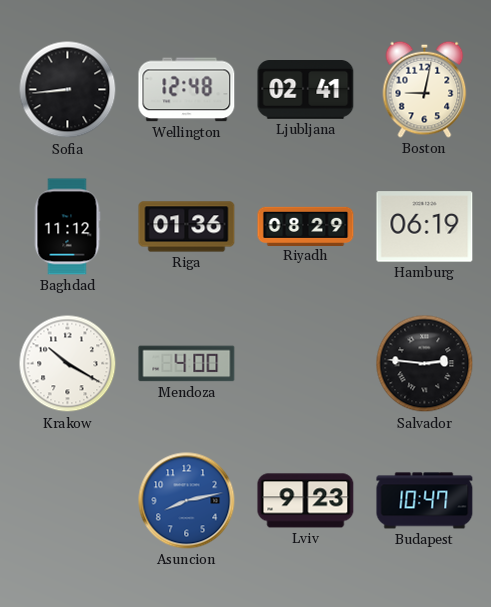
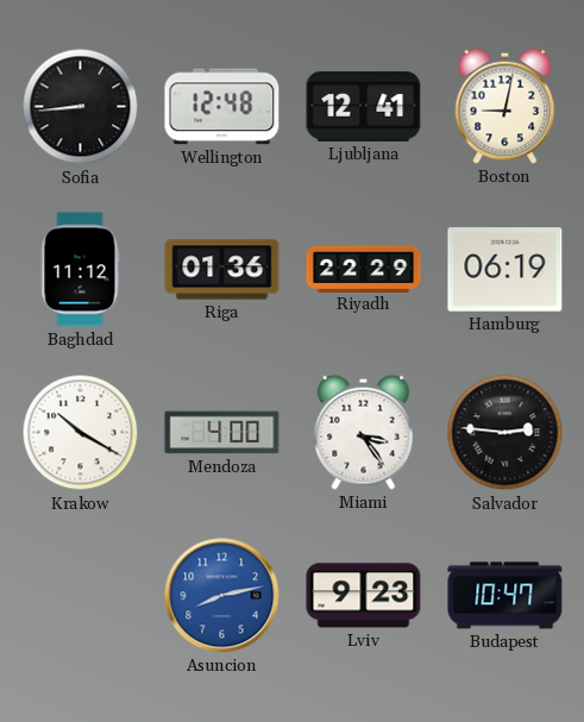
Ljubljana: 02:41 -> 12:41
Riyadh: 08:29 -> 22:29
Miami: none -> 3:24
